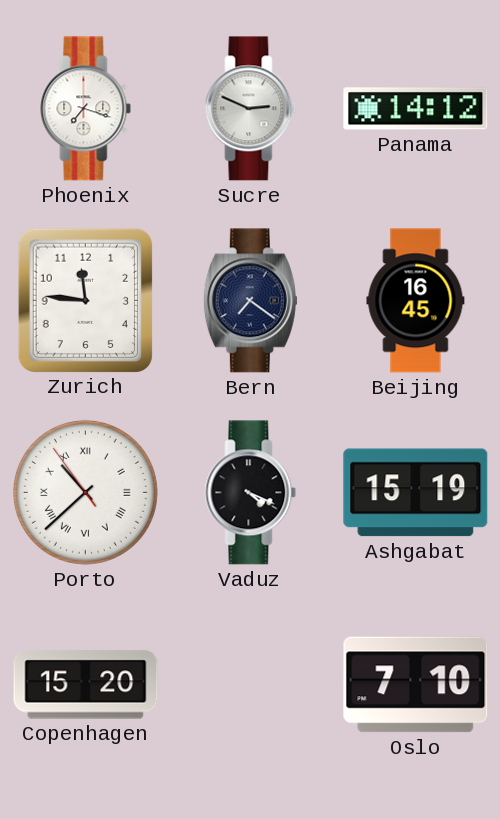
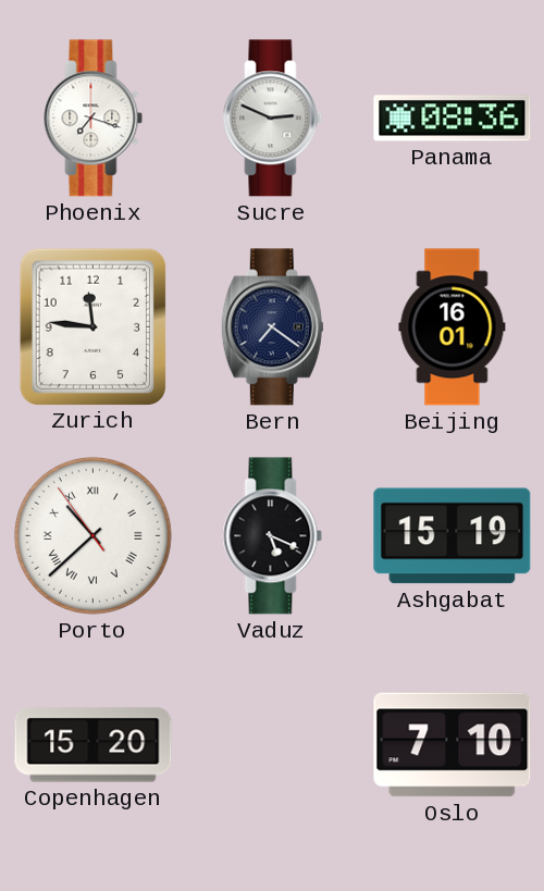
Panama: 14:12 -> 08:36
Beijing: 16:45 -> 16:01
Vaduz: 4:19 -> 5:19
